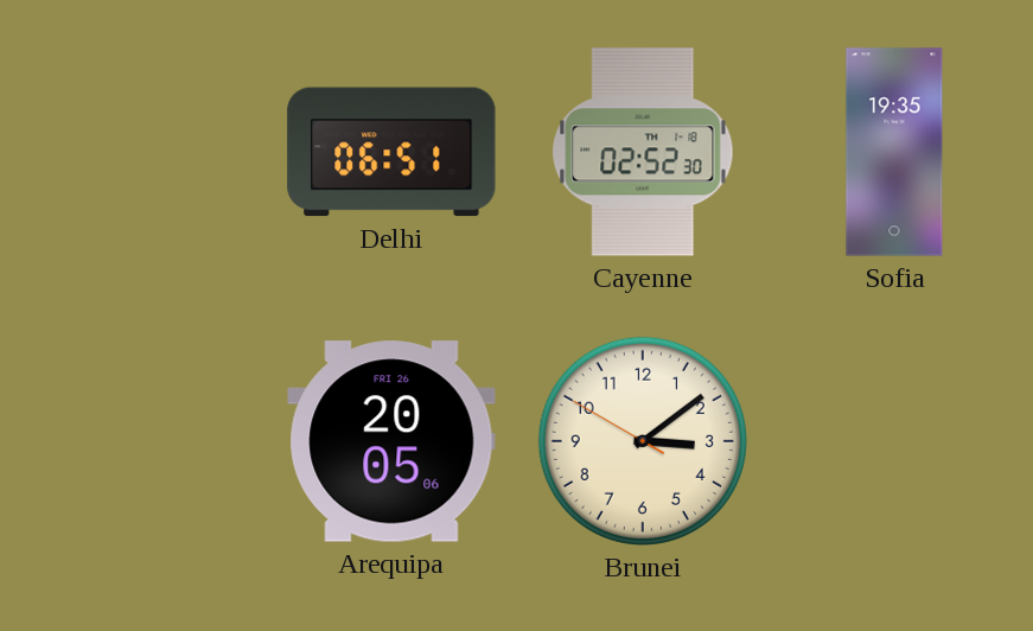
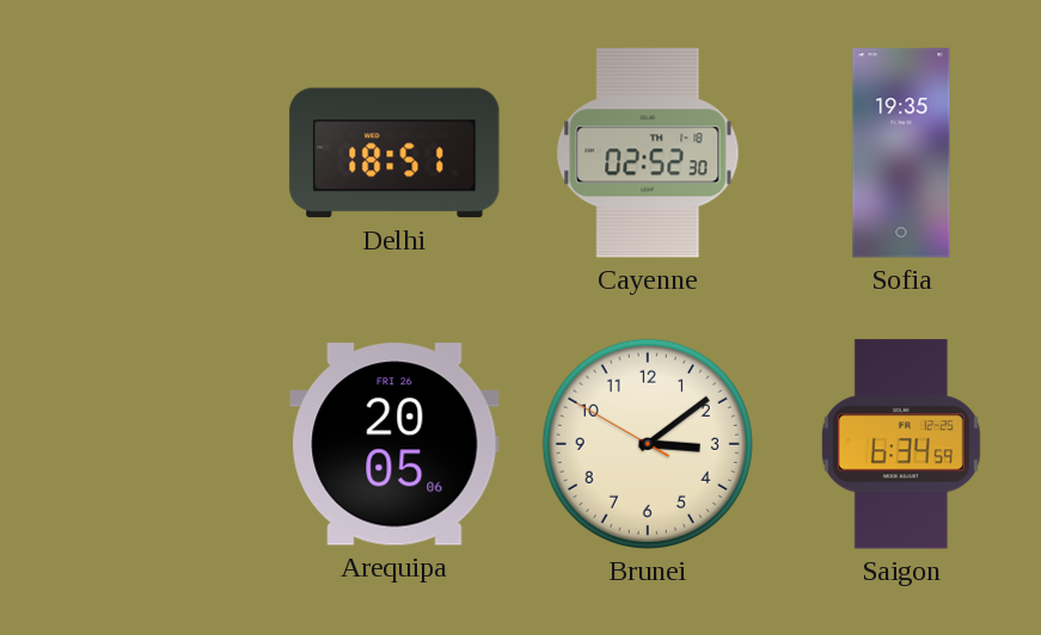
Delhi: 06:51 -> 18:51
Saigon: none -> 6:34
